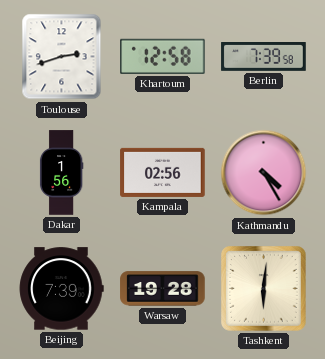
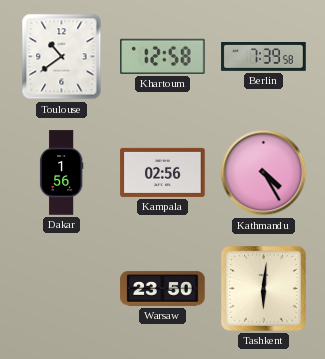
Toulouse: 2:42 -> 10:39
Beijing: 7:39 -> none
Warsaw: 19:28 -> 23:50
